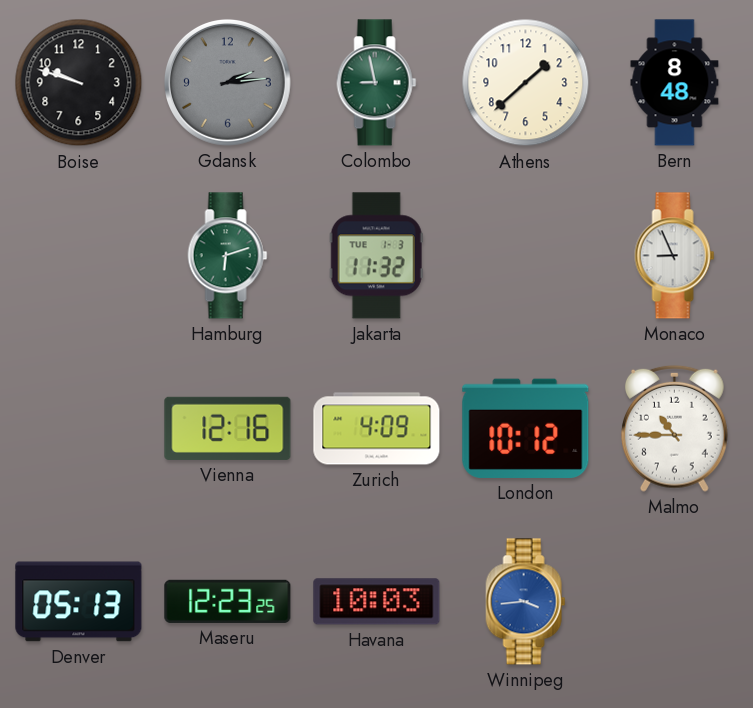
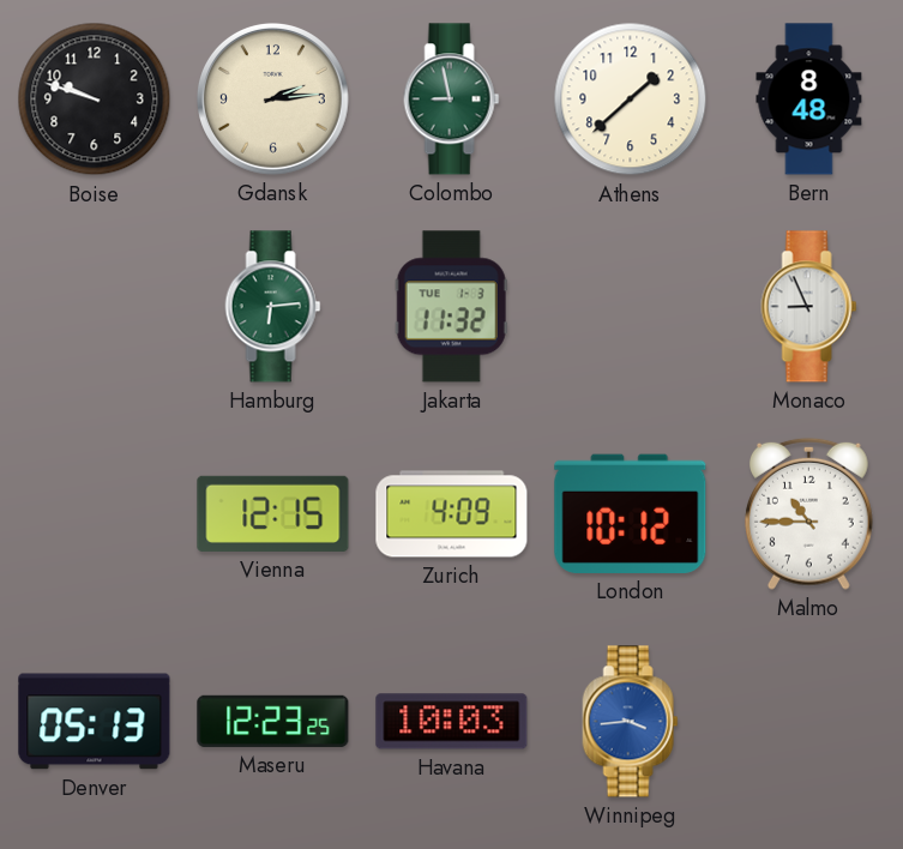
Gdansk dial: grey -> cream
Hamburg: 6:12 -> 6:14
Vienna: 12:16 -> 12:15
